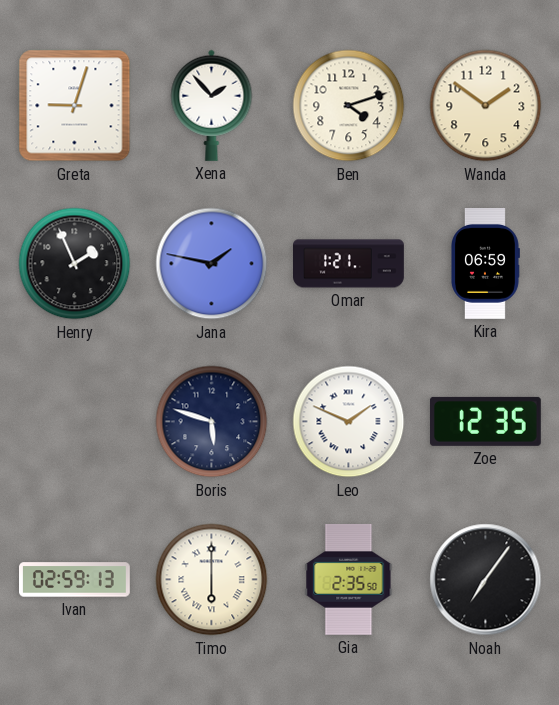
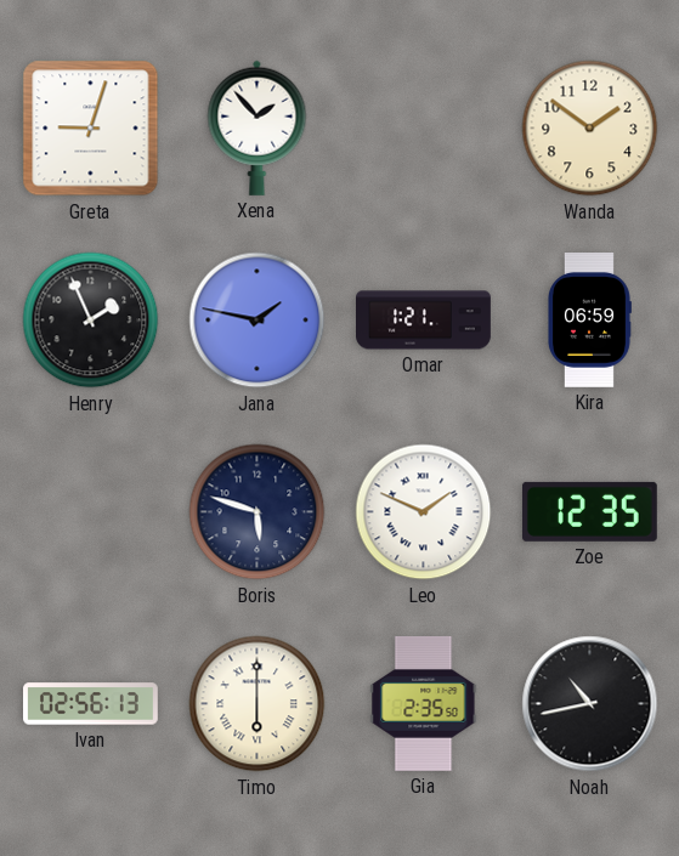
Ben: 4:12 -> none
Ivan: 02:59 -> 02:56
Noah: 7:06 -> 10:43
